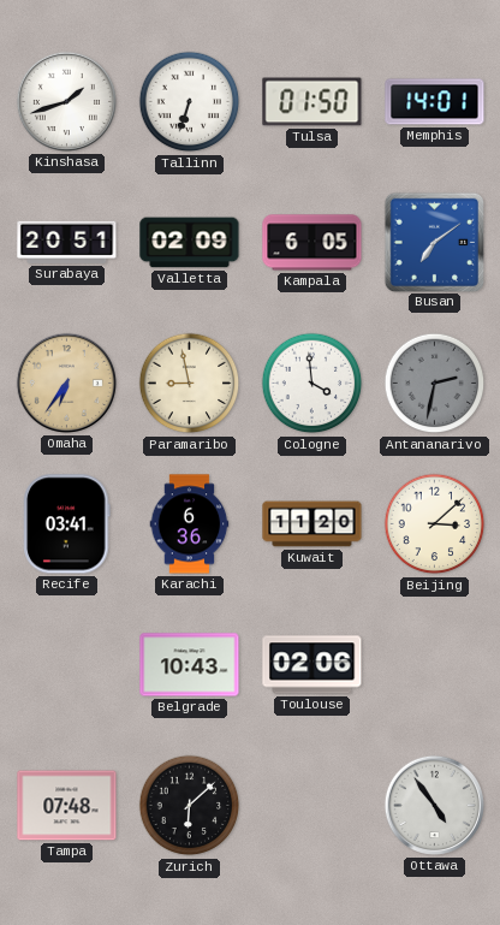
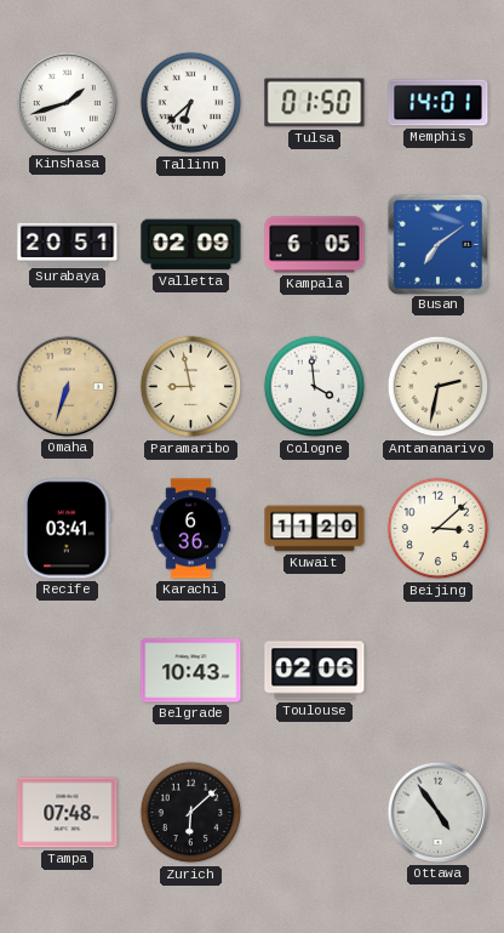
Tallinn: 6:33 -> 6:38
Omaha: 6:36 -> 6:33
Antananarivo dial: grey -> cream
